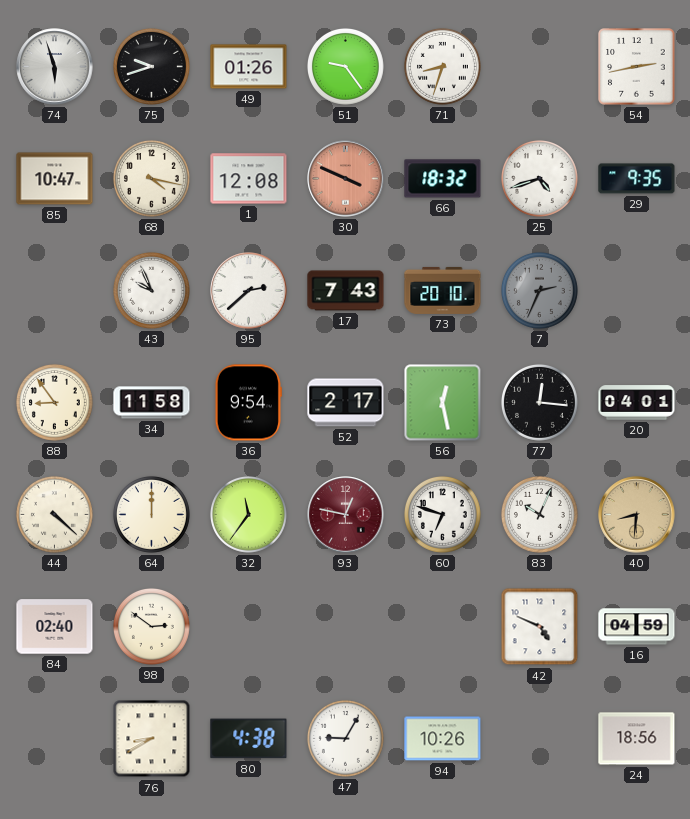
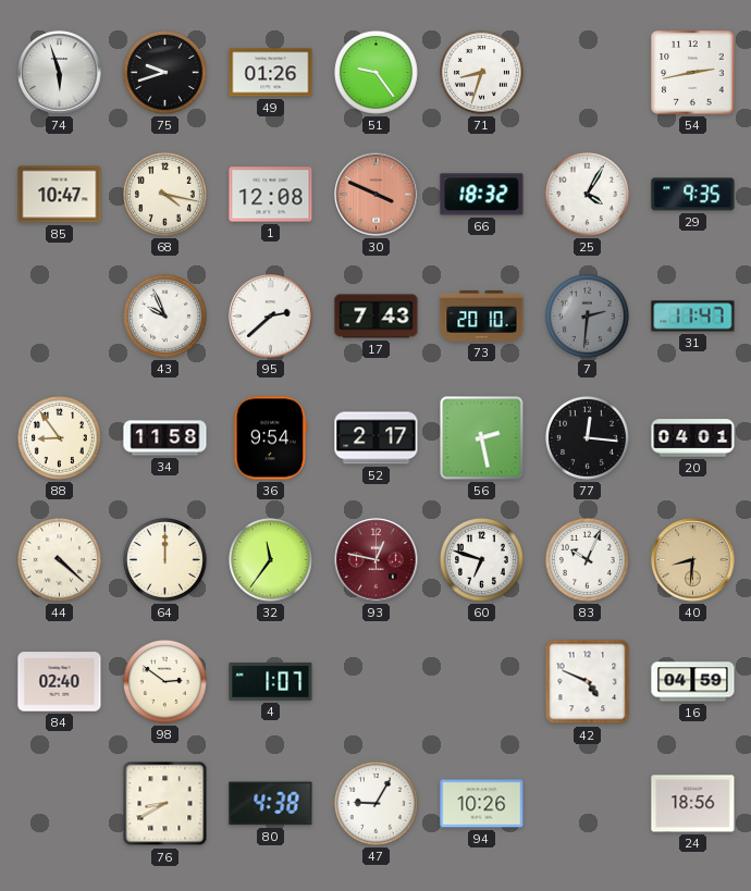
25: 4:42 -> 4:05
7: 2:34 -> 2:31
31: none -> 11:47
56: 12:28 -> 2:28
4: none -> 1:07
